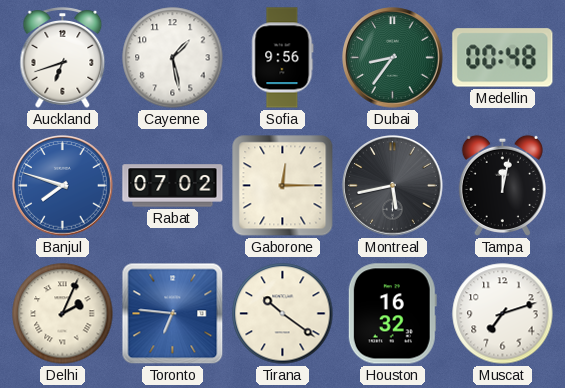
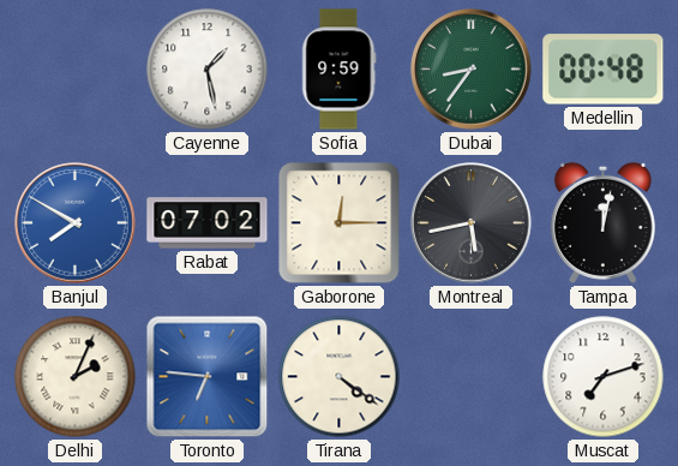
Auckland: 6:42 -> none
Sofia: 9:56 -> 9:59
Banjul: 7:48 -> 7:50
Tirana: 10:21 -> 4:21
Houston: 16:32 -> none
